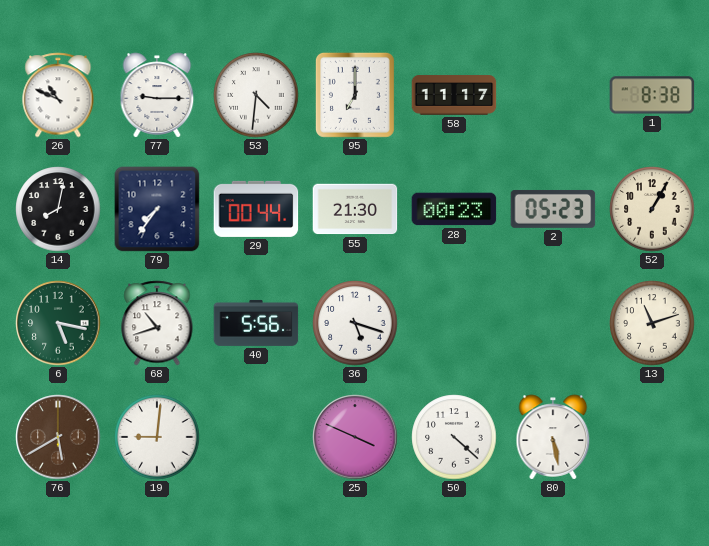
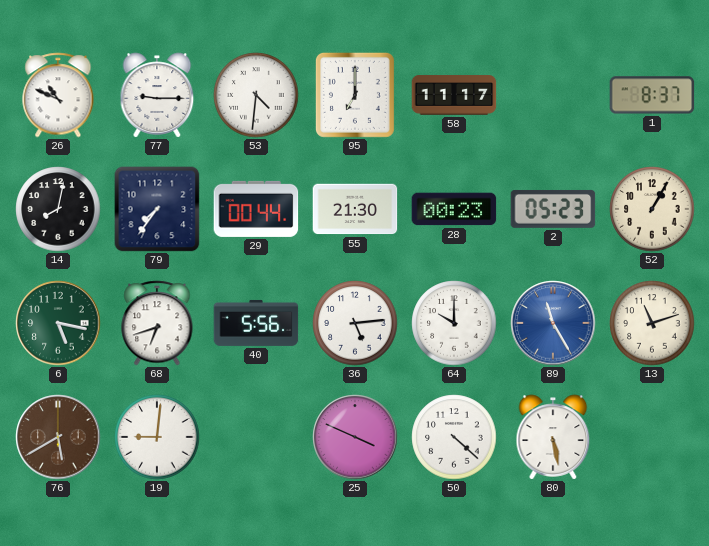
1: 8:38 -> 8:37
68: 10:42 -> 6:42
36: 5:18 -> 5:14
64: none -> 10:00
89: none -> 11:25
